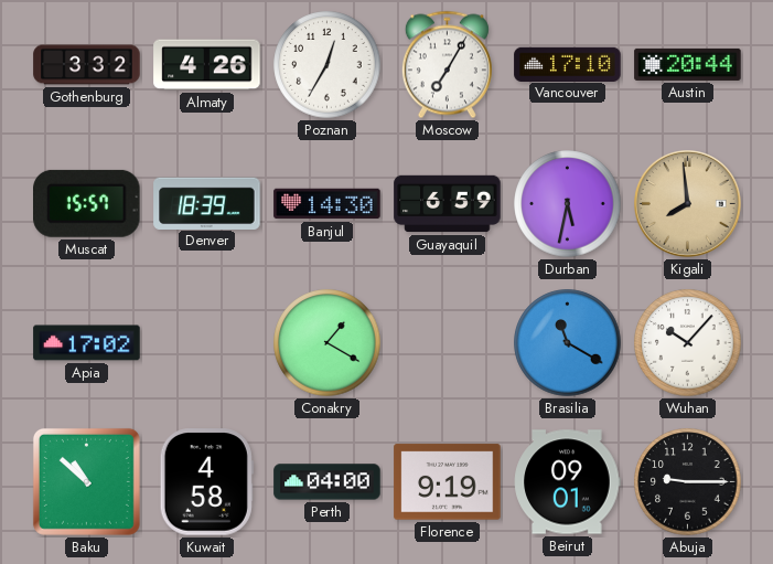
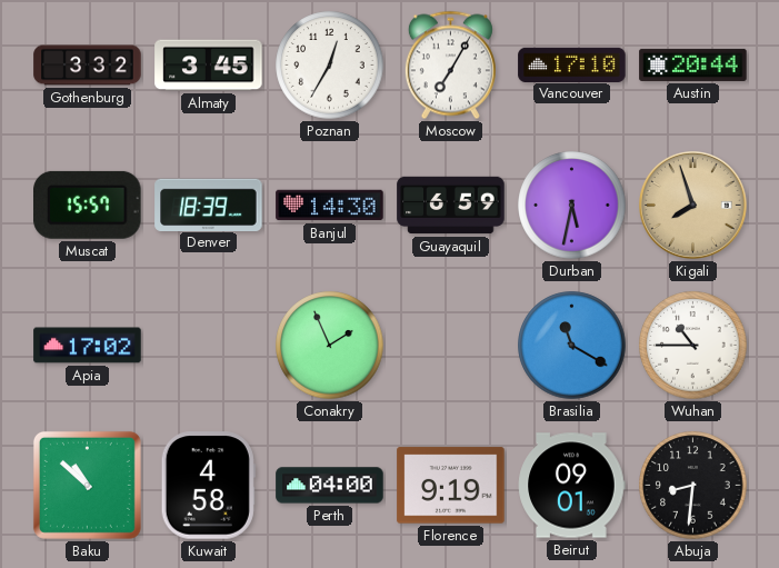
Almaty: 4:26 -> 3:45
Kigali: 7:59 -> 7:57
Conakry: 1:20 -> 1:56
Wuhan: 10:07 -> 10:45
Abuja: 9:15 -> 8:31
